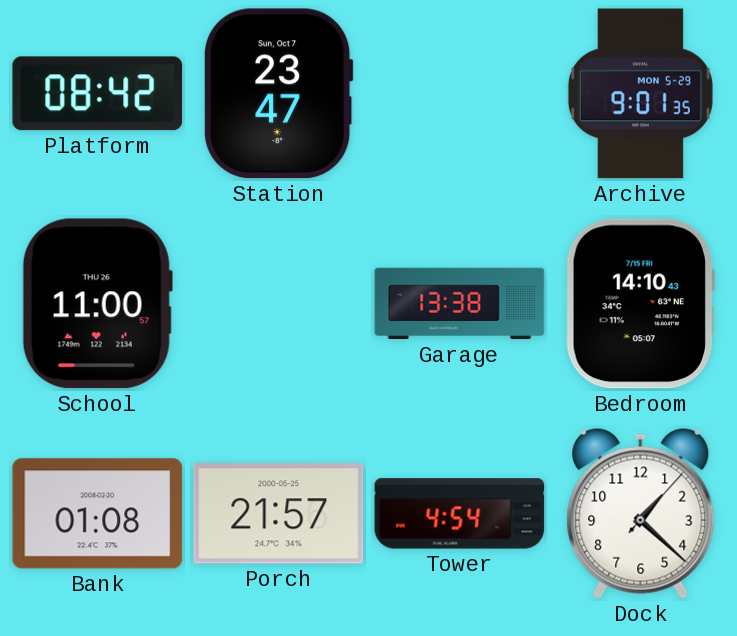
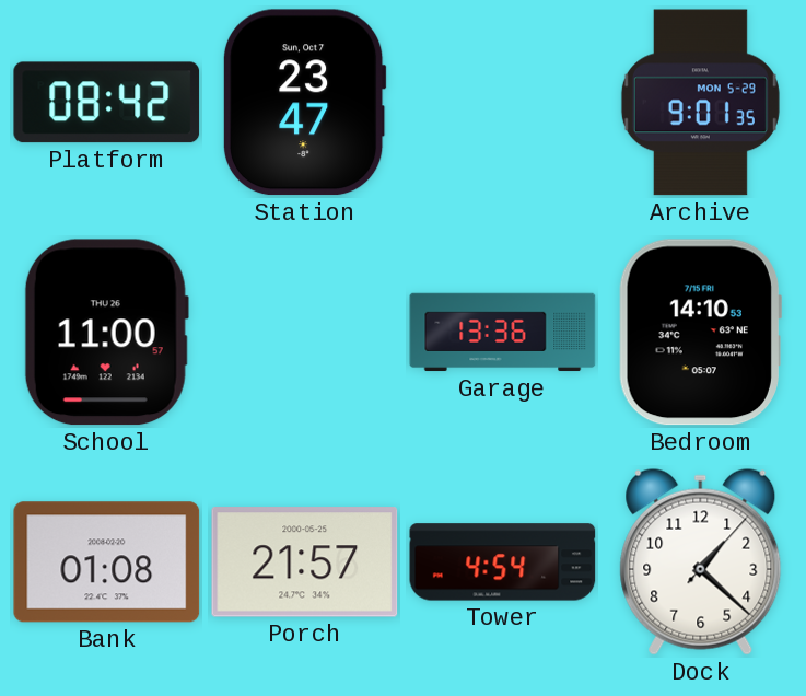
Garage: 13:38 -> 13:36
Bedroom: 14:10:43 -> 14:10:53
